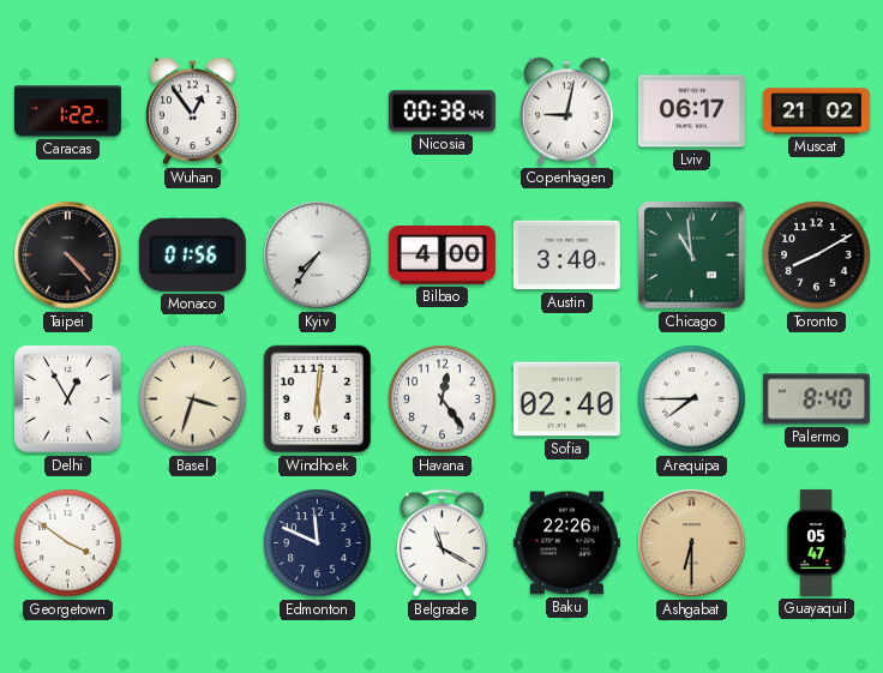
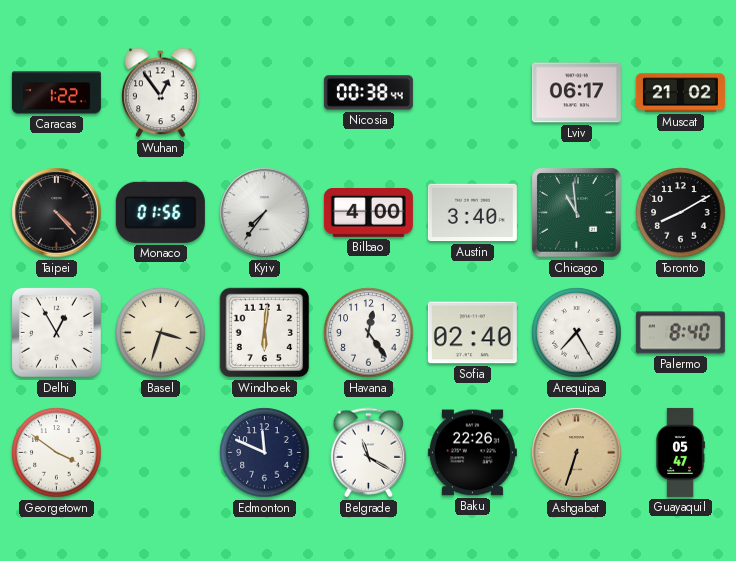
Copenhagen: 9:02 -> none
Arequipa: 7:45 -> 7:25
Ashgabat: 6:30 -> 6:33
